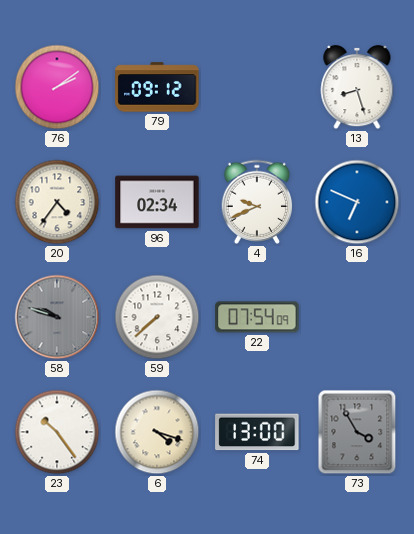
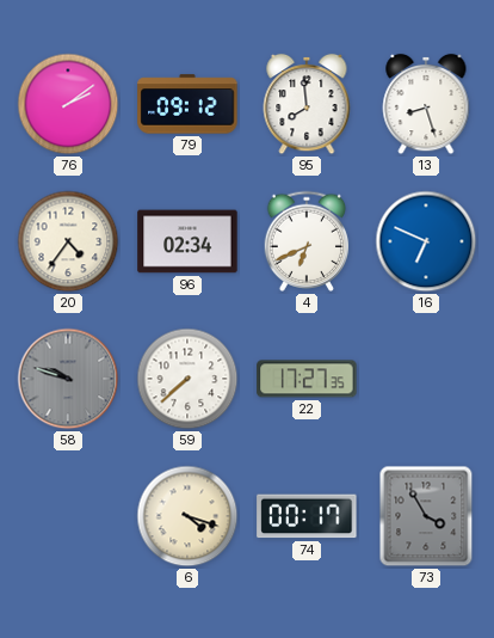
95: none -> 7:59
4: 9:41 -> 6:41
22: 07:54 -> 17:27
23: 10:24 -> none
74: 13:00 -> 00:17
